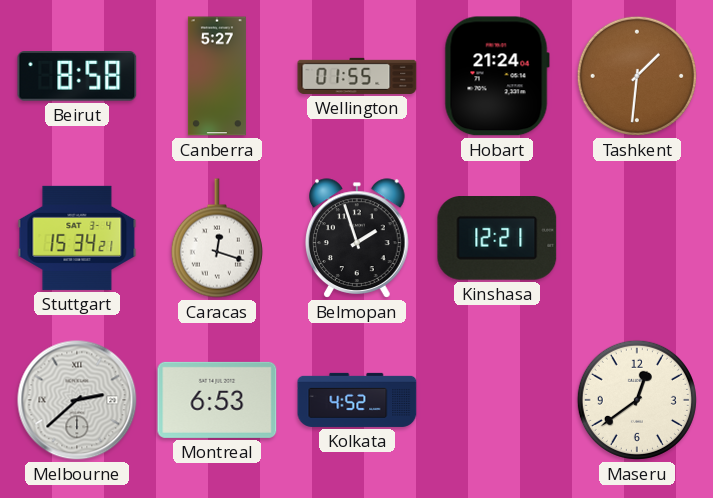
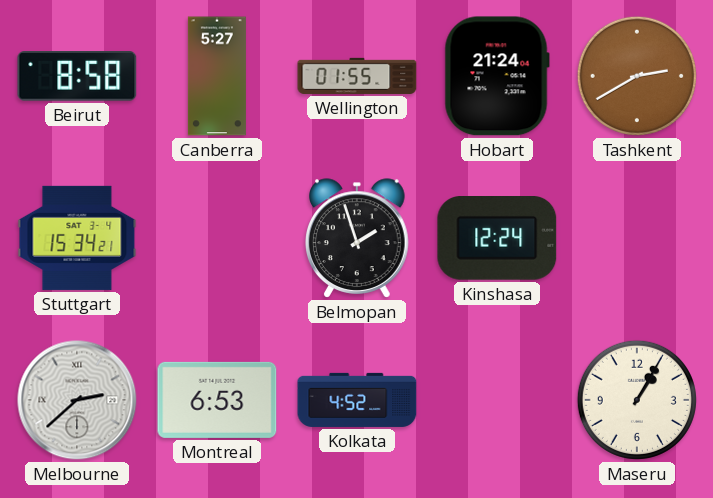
Tashkent: 1:31 -> 2:40
Caracas: 12:18 -> none
Kinshasa: 12:21 -> 12:24
Maseru: 12:39 -> 1:05
